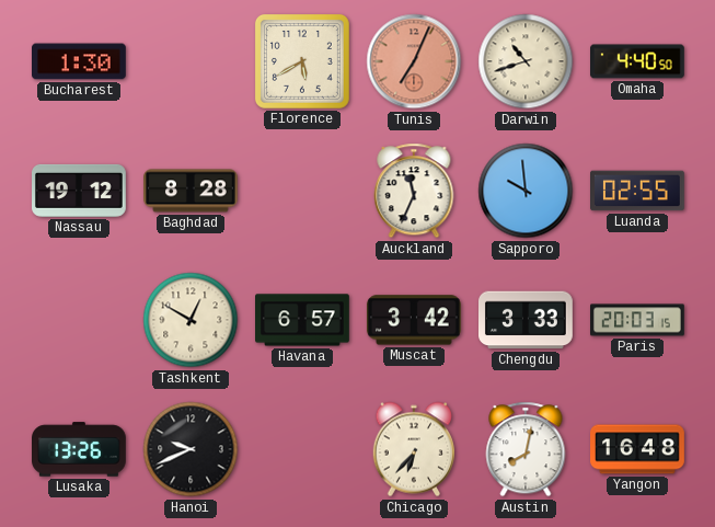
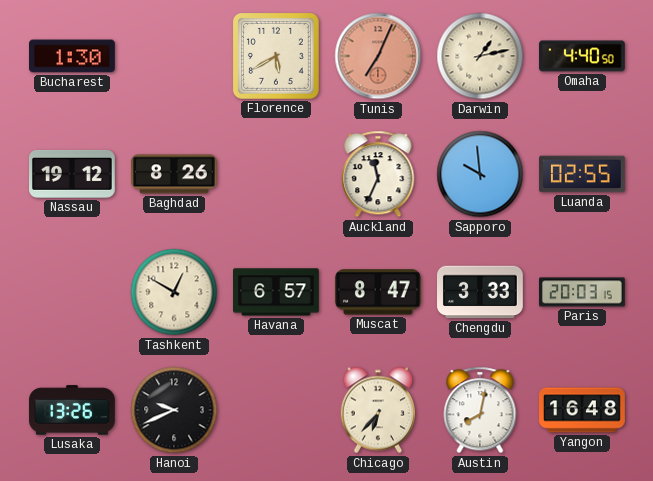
Darwin: 10:42 -> 1:13
Baghdad: 8:28 -> 8:26
Muscat: 3:42 -> 8:47
